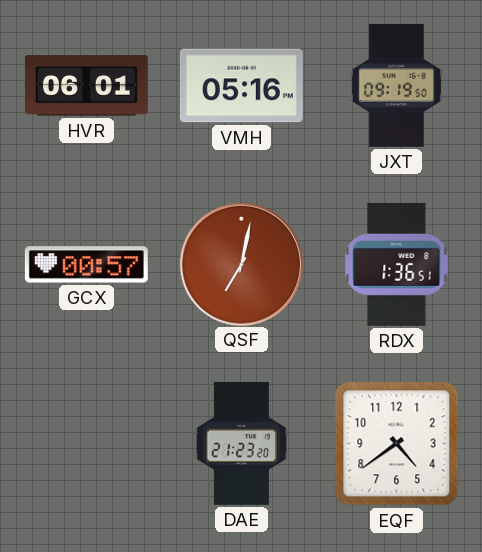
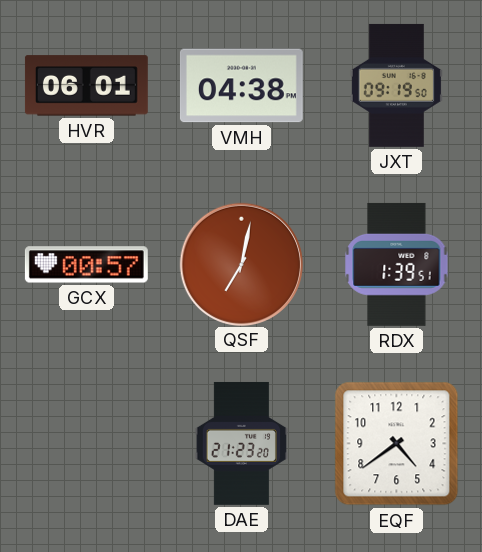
VMH: 05:16 -> 04:38
RDX: 1:36 -> 1:39
